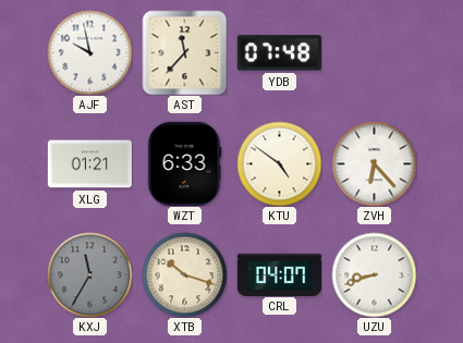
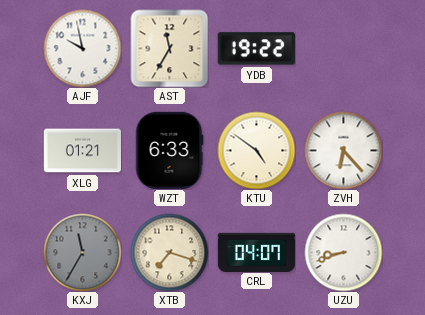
AST: 11:37 -> 11:35
YDB: 07:48 -> 19:22
XTB: 10:18 -> 7:18
